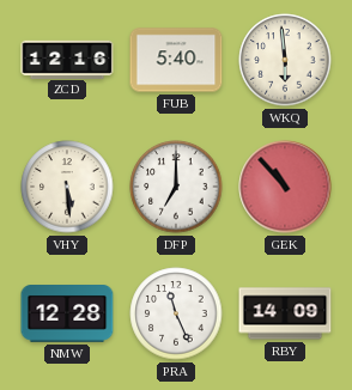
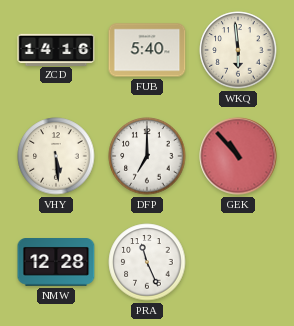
ZCD: 12:16 -> 14:16
RBY: 14:09 -> none
